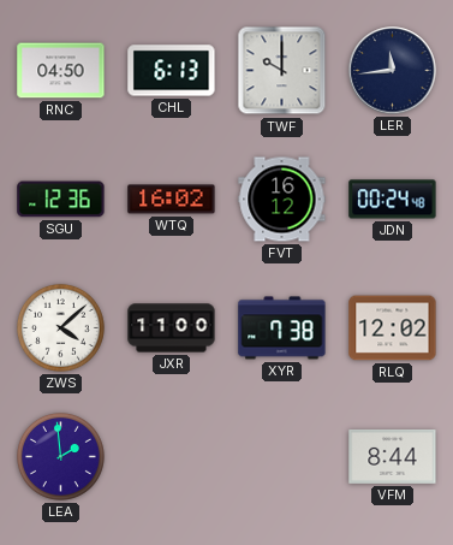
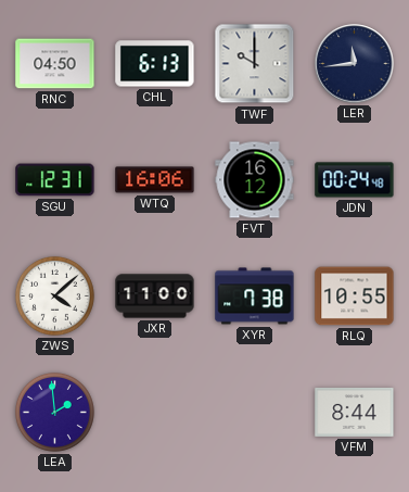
SGU: 12:36 -> 12:31
WTQ: 16:02 -> 16:06
RLQ: 12:02 -> 10:55
